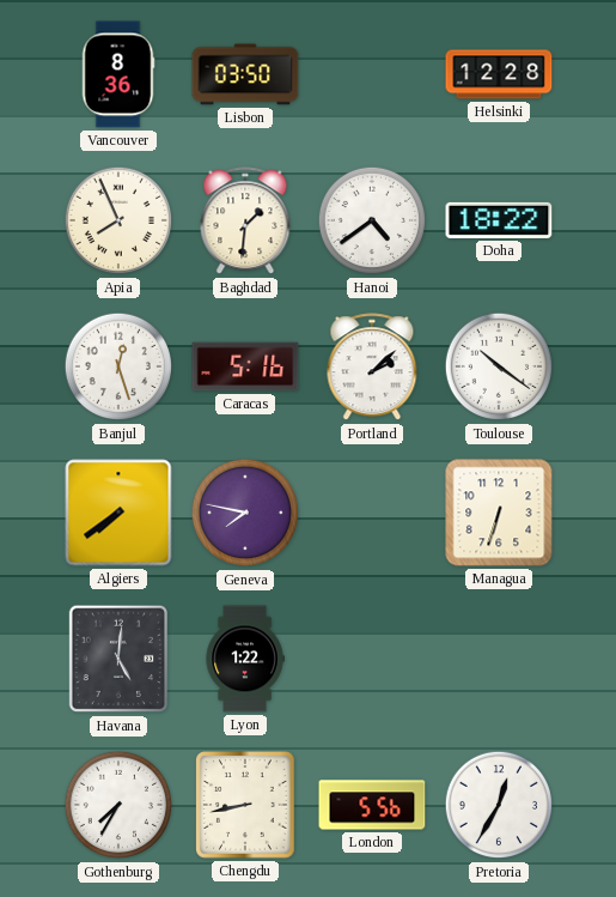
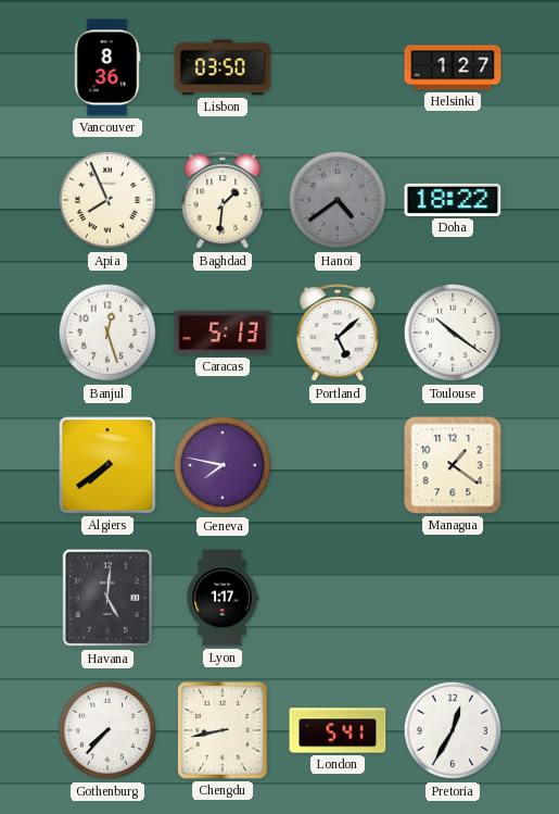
Helsinki: 12:28 -> 1:27
Hanoi dial: white -> grey
Caracas: 5:16 -> 5:13
Portland: 2:08 -> 5:08
Managua: 6:33 -> 1:21
Lyon: 1:22 -> 1:17
Gothenburg: 7:35 -> 7:37
London: 5:56 -> 5:41
